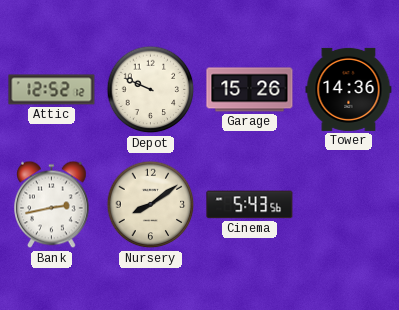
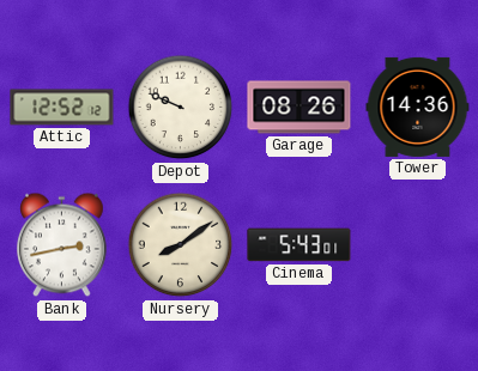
Garage: 15:26 -> 08:26
Cinema: 5:43:56 -> 5:43:01
